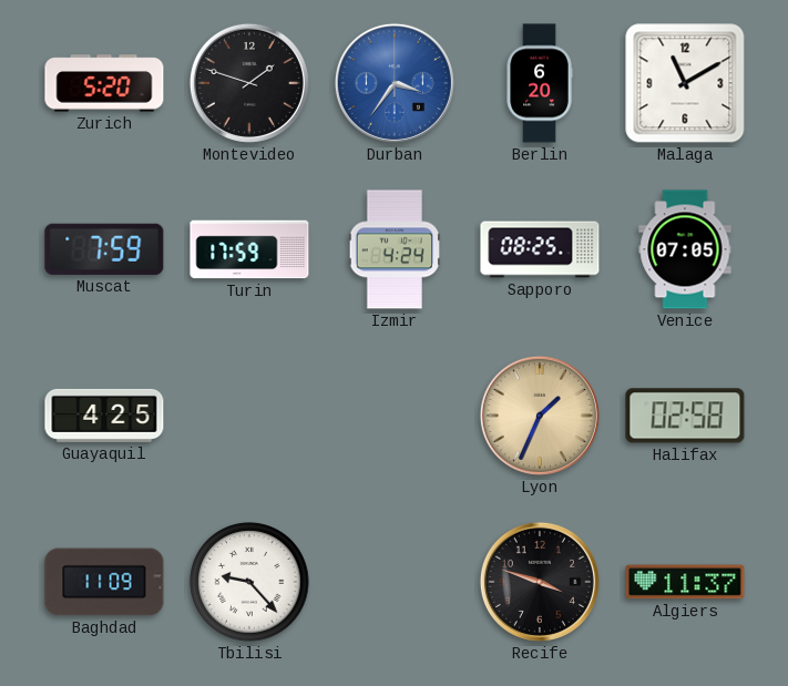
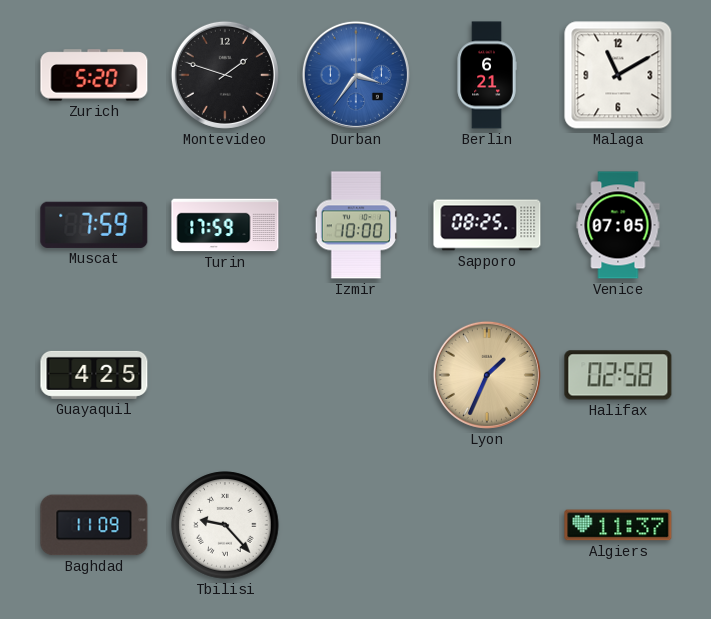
Berlin: 6:20 -> 6:21
Izmir: 4:24 -> 10:00
Recife: 3:48 -> none
